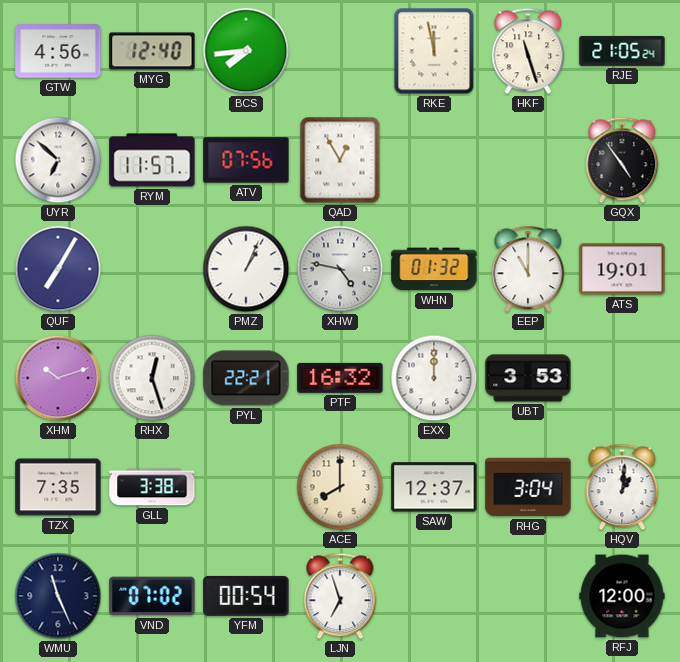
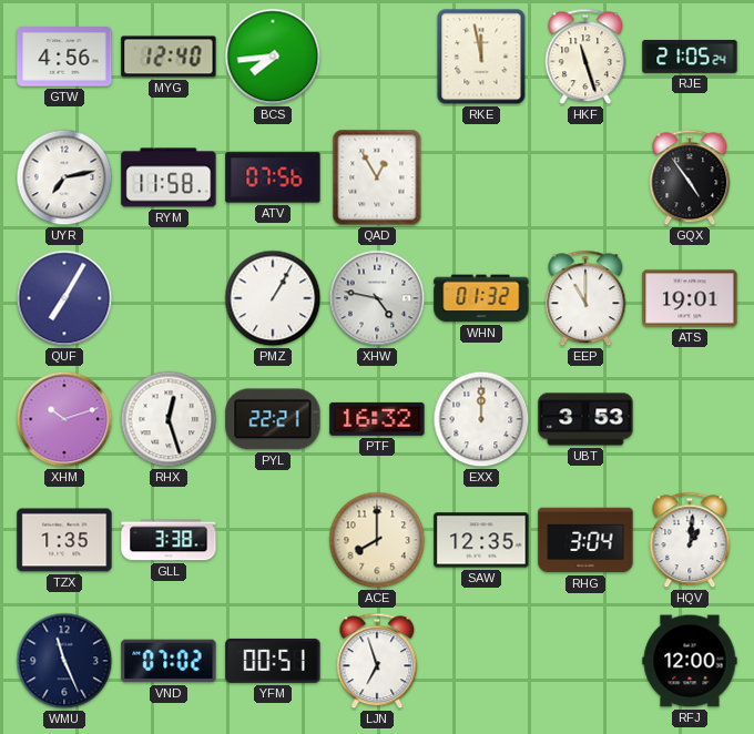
UYR: 6:52 -> 7:13
RYM: 11:57 -> 11:58
PMZ: 1:04 -> 1:05
TZX: 7:35 -> 1:35
SAW: 12:37 -> 12:35
YFM: 00:54 -> 00:51
